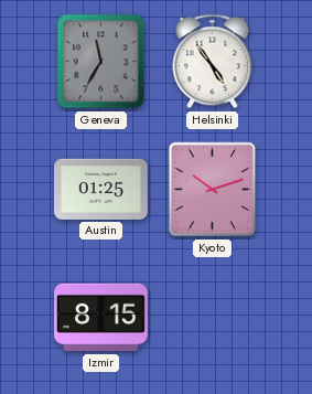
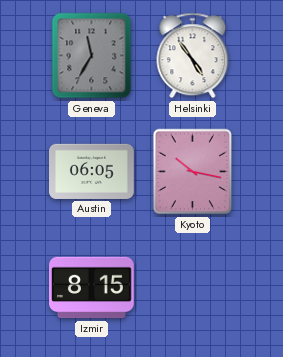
Austin: 01:25 -> 06:05
Kyoto: 10:12 -> 10:17
